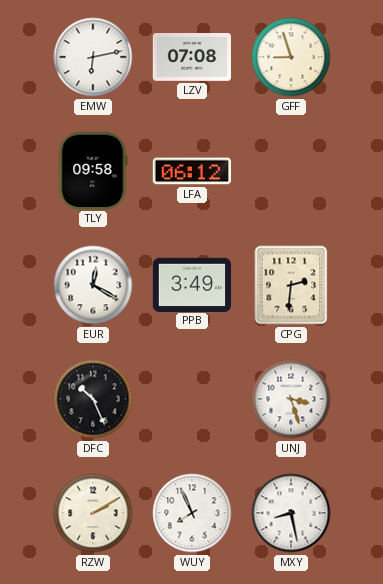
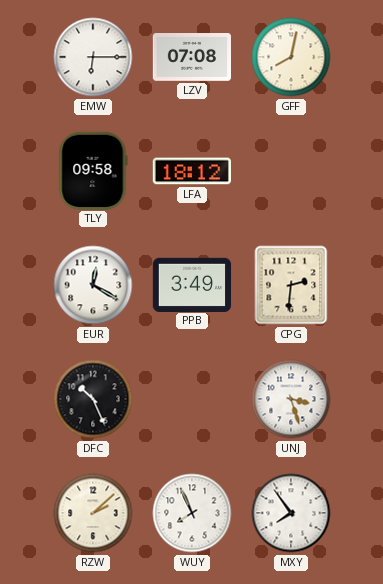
EMW: 6:13 -> 6:15
GFF: 8:57 -> 8:02
LFA: 06:12 -> 18:12
RZW: 2:10 -> 2:08
MXY: 8:28 -> 7:54
